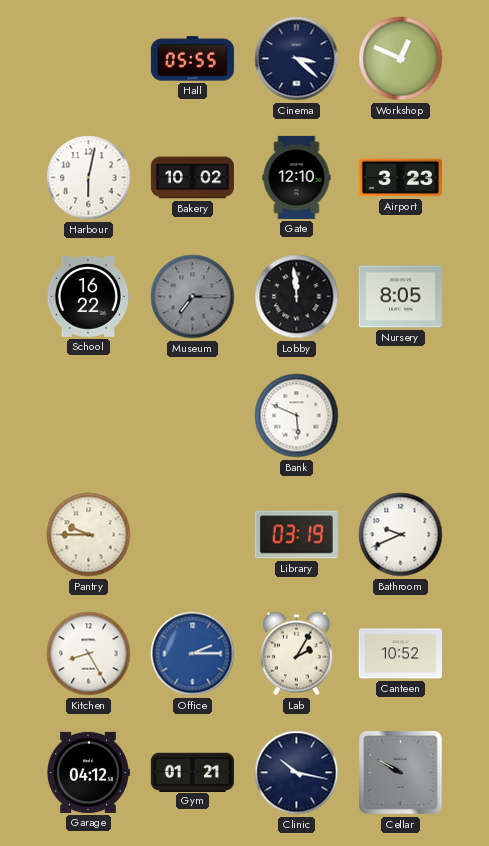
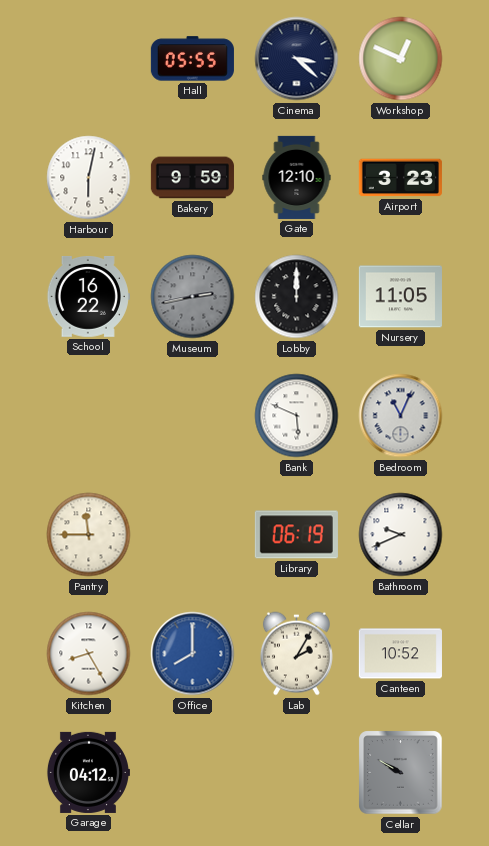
Bakery: 10:02 -> 9:59
Museum: 7:15 -> 2:43
Lobby: 11:59 -> 12:00
Nursery: 8:05 -> 11:05
Bedroom: none -> 11:04
Pantry: 9:45 -> 11:45
Library: 03:19 -> 06:19
Office: 2:15 -> 8:00
Gym: 01:21 -> none
Clinic: 10:17 -> none
